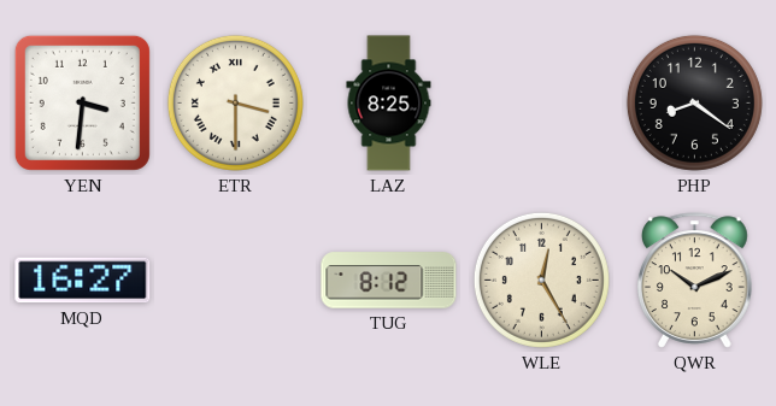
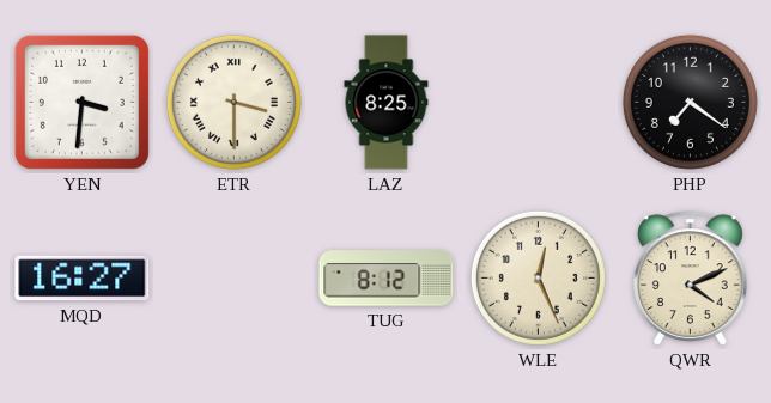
PHP: 8:21 -> 7:21
WLE: 12:25 -> 12:26
QWR: 10:11 -> 4:11
